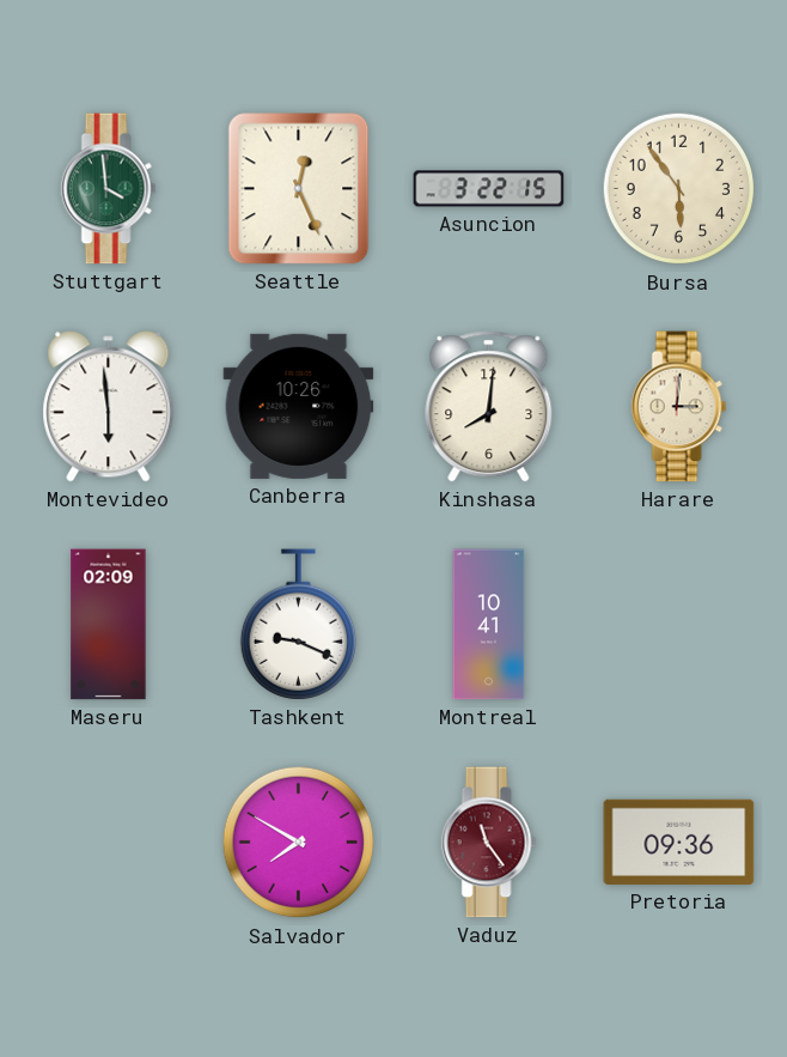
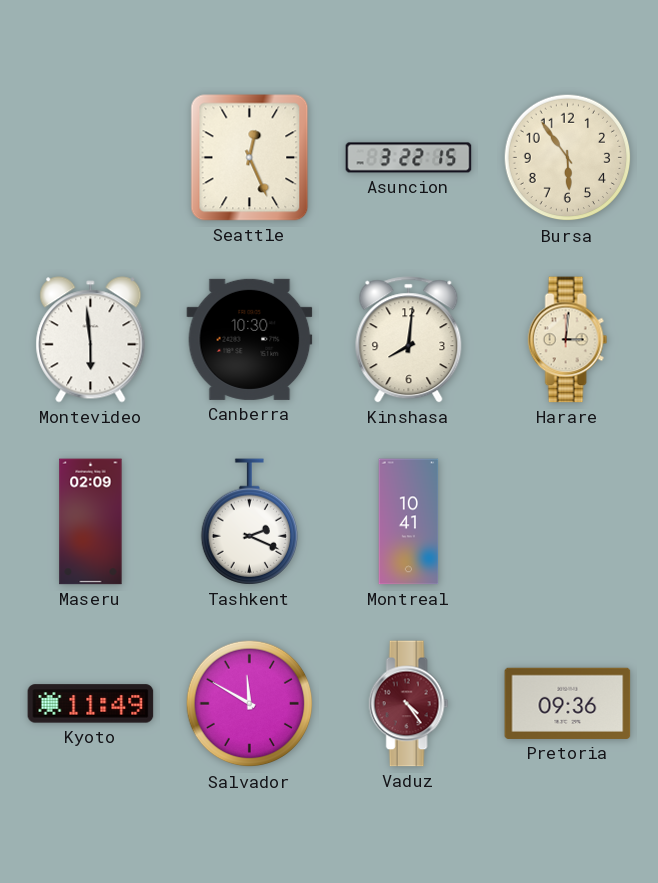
Stuttgart: 3:59 -> none
Canberra: 10:26 -> 10:30
Tashkent: 9:19 -> 2:19
Kyoto: none -> 11:49
Salvador: 7:50 -> 11:50
Vaduz: 11:24 -> 4:24
